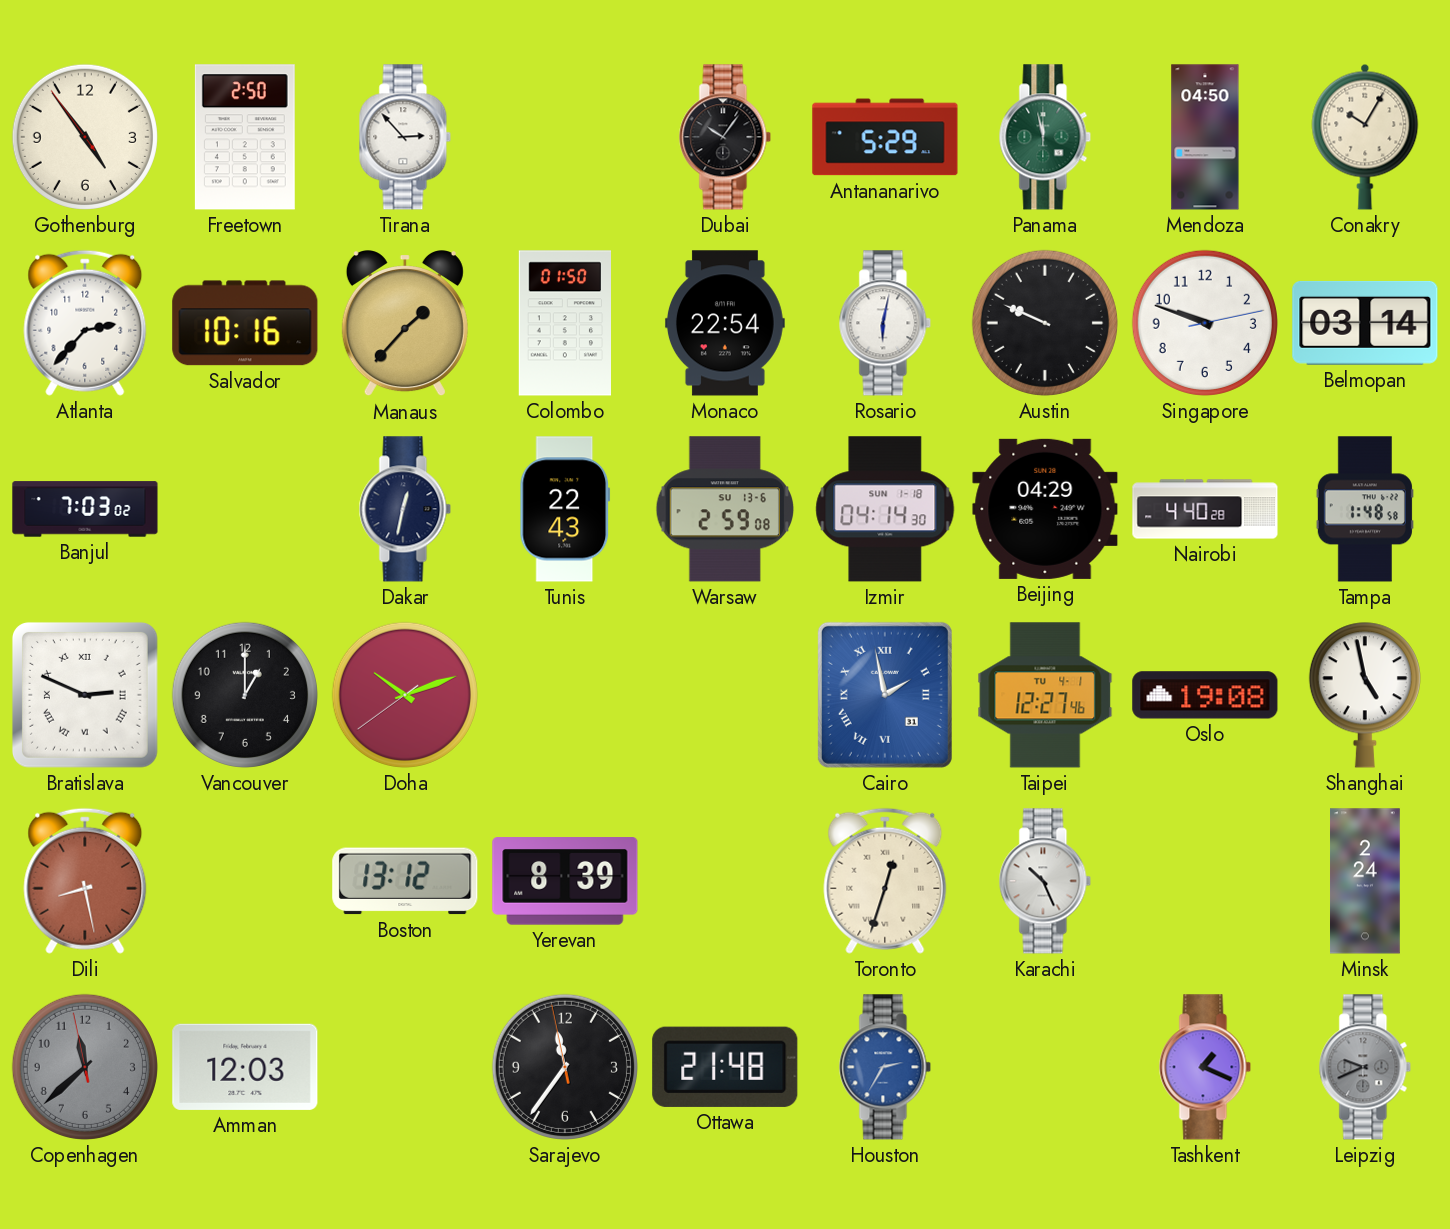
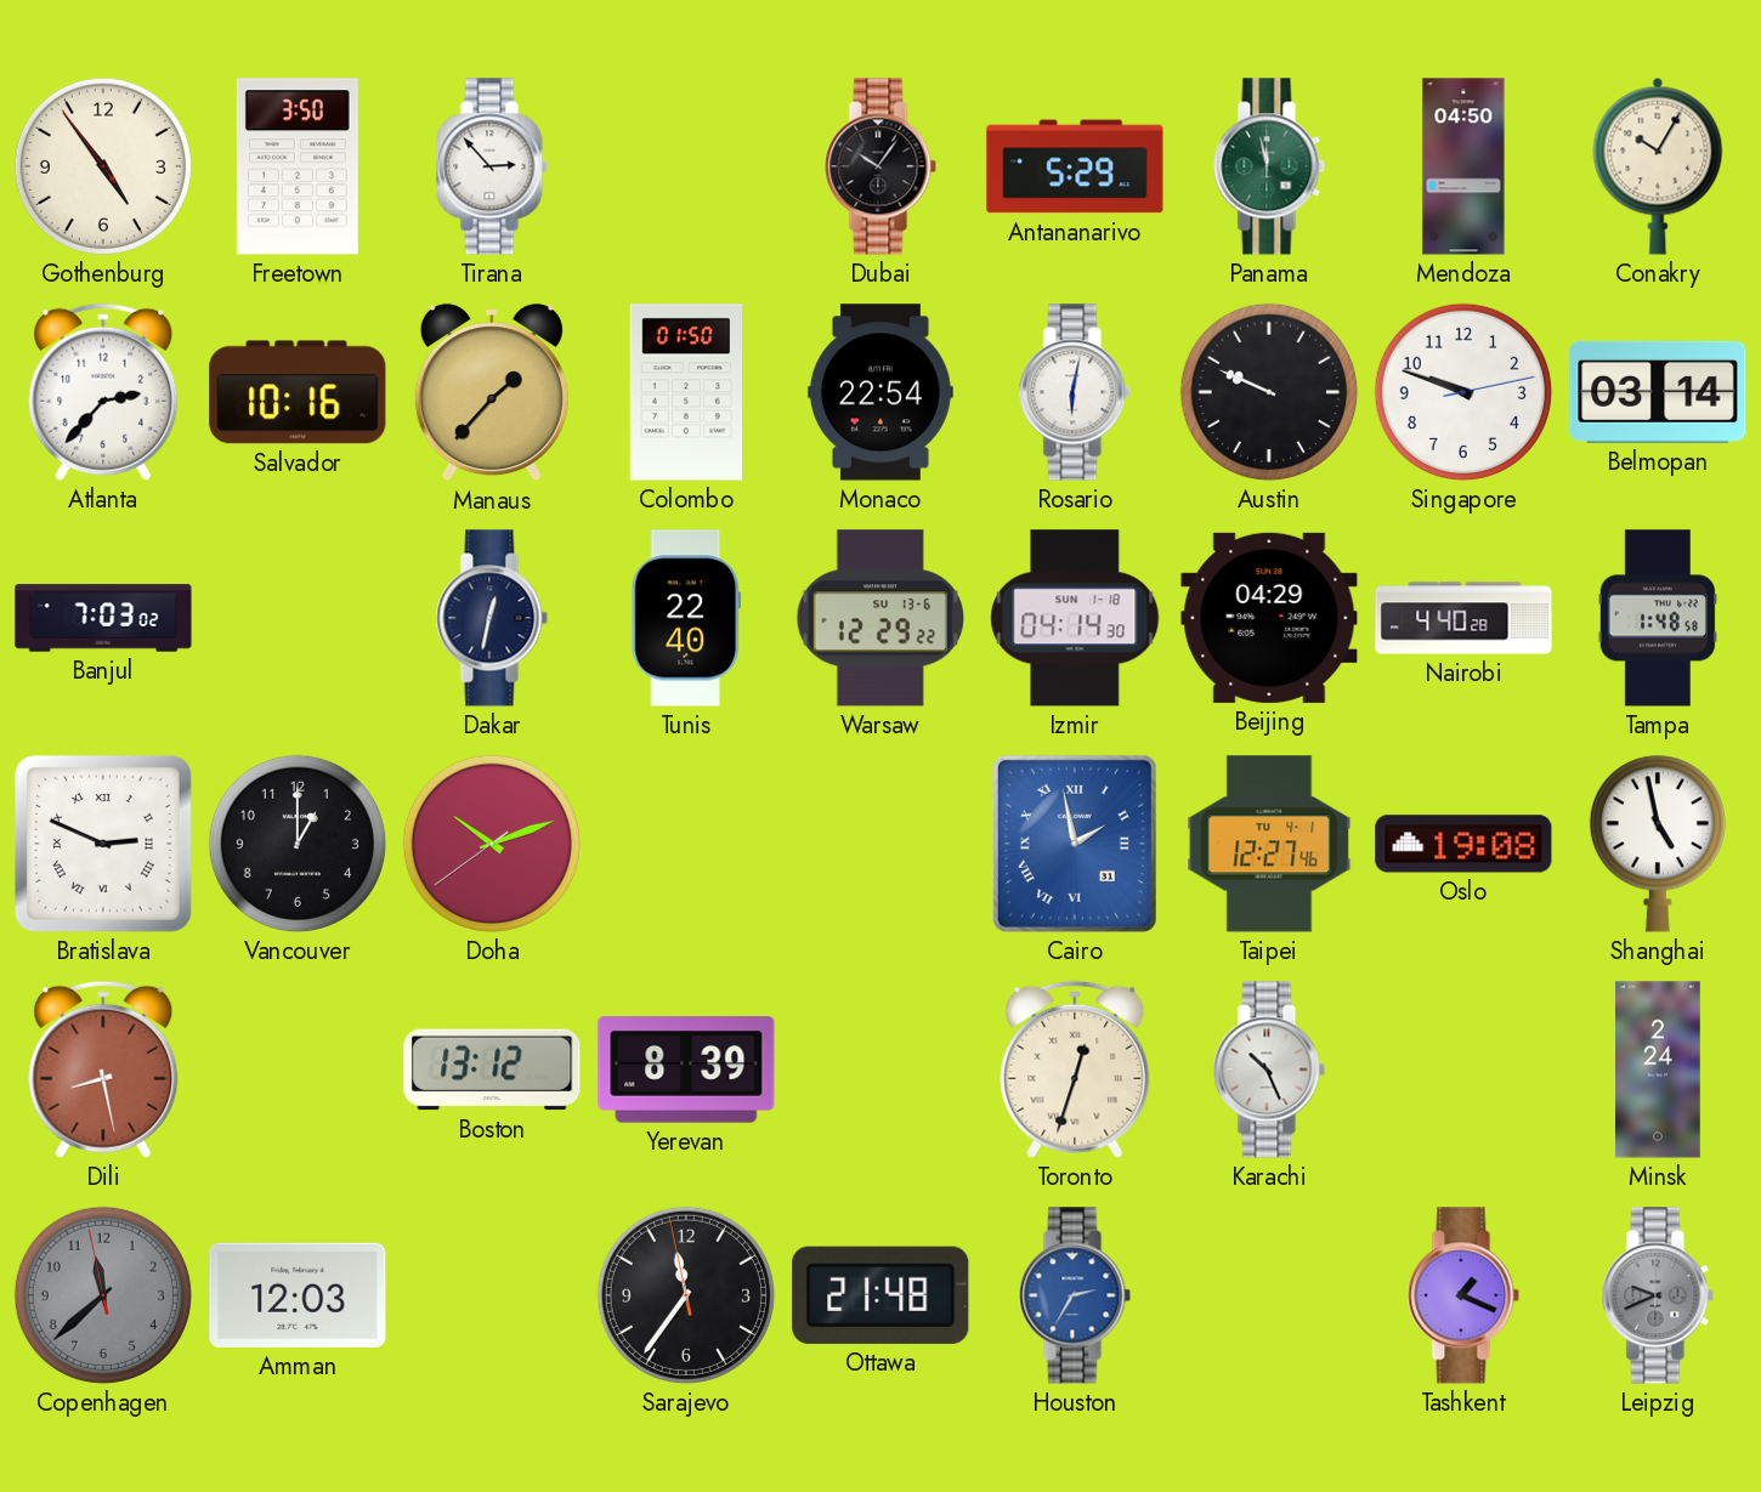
Freetown: 2:50 -> 3:50
Tunis: 22:43 -> 22:40
Warsaw: 2:59 -> 12:29
